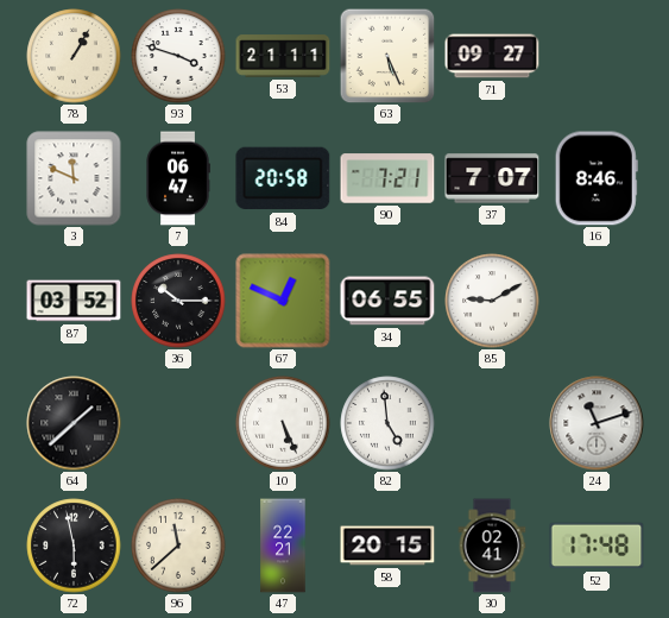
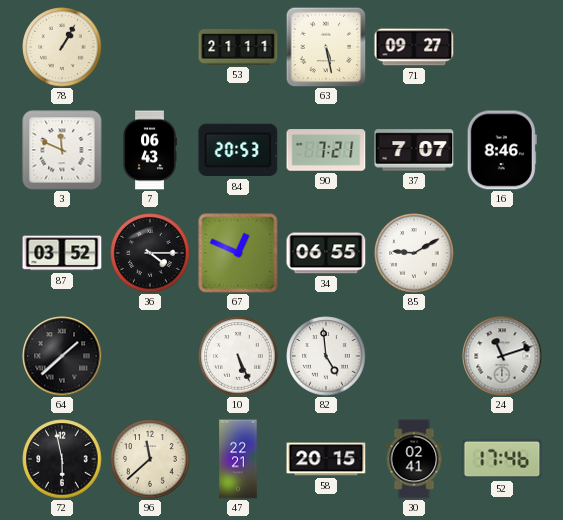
93: 3:48 -> none
63: 5:26 -> 5:28
7: 06:47 -> 06:43
84: 20:58 -> 20:53
36: 10:15 -> 4:15
52: 17:48 -> 17:46
